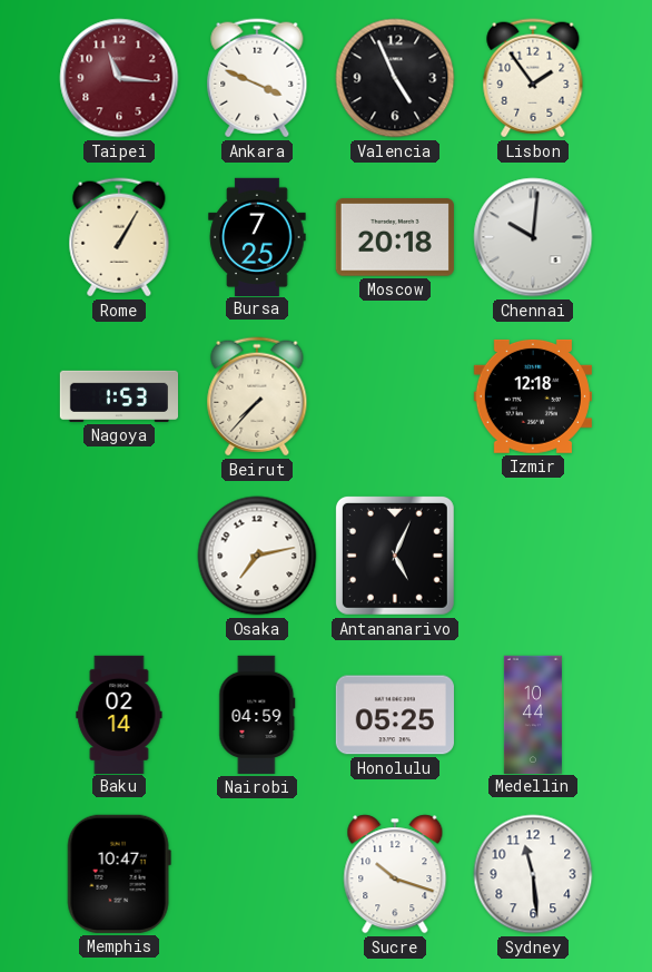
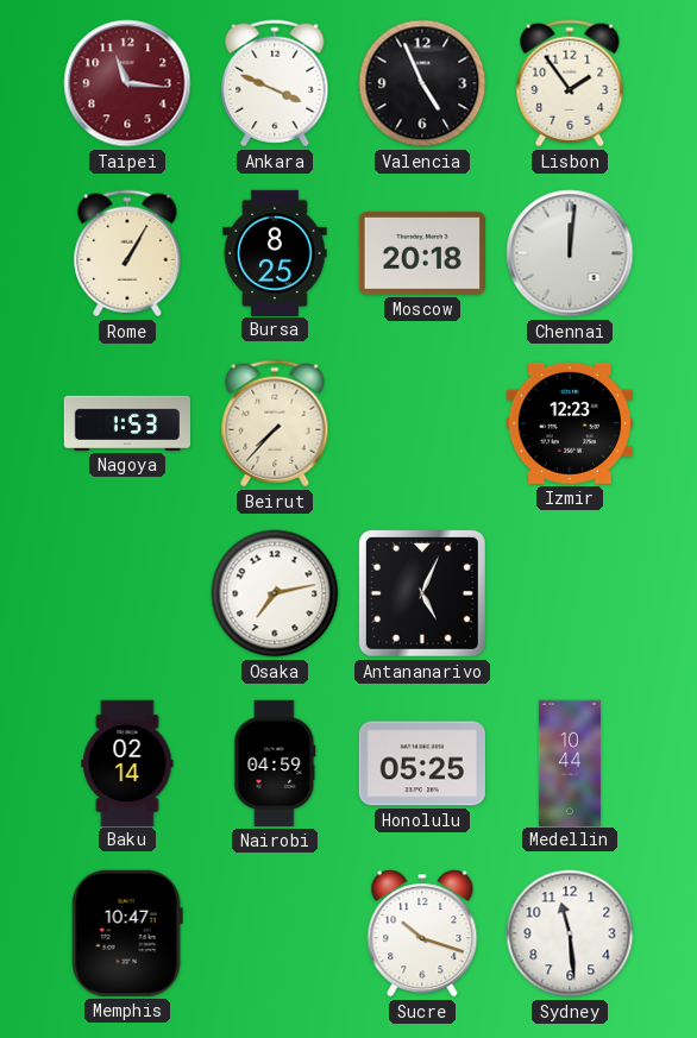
Bursa: 7:25 -> 8:25
Chennai: 10:01 -> 12:01
Izmir: 12:18 -> 12:23
